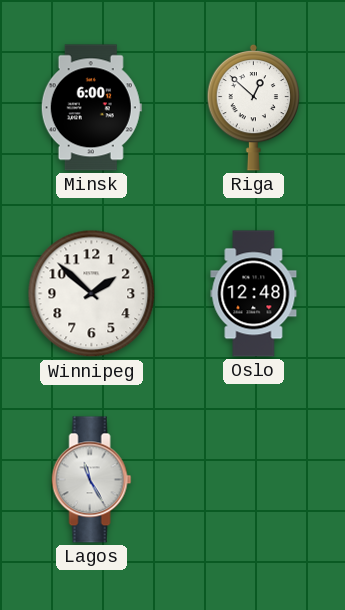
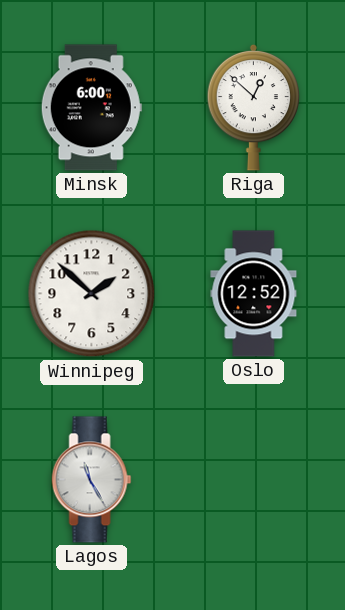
Oslo: 12:48 -> 12:52
